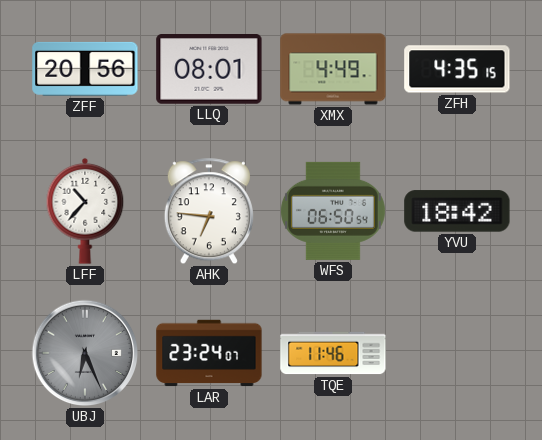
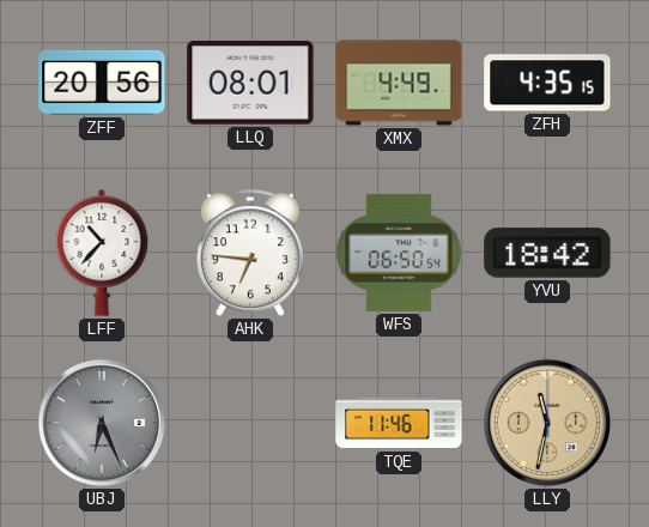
LAR: 23:24 -> none
LLY: none -> 11:32
